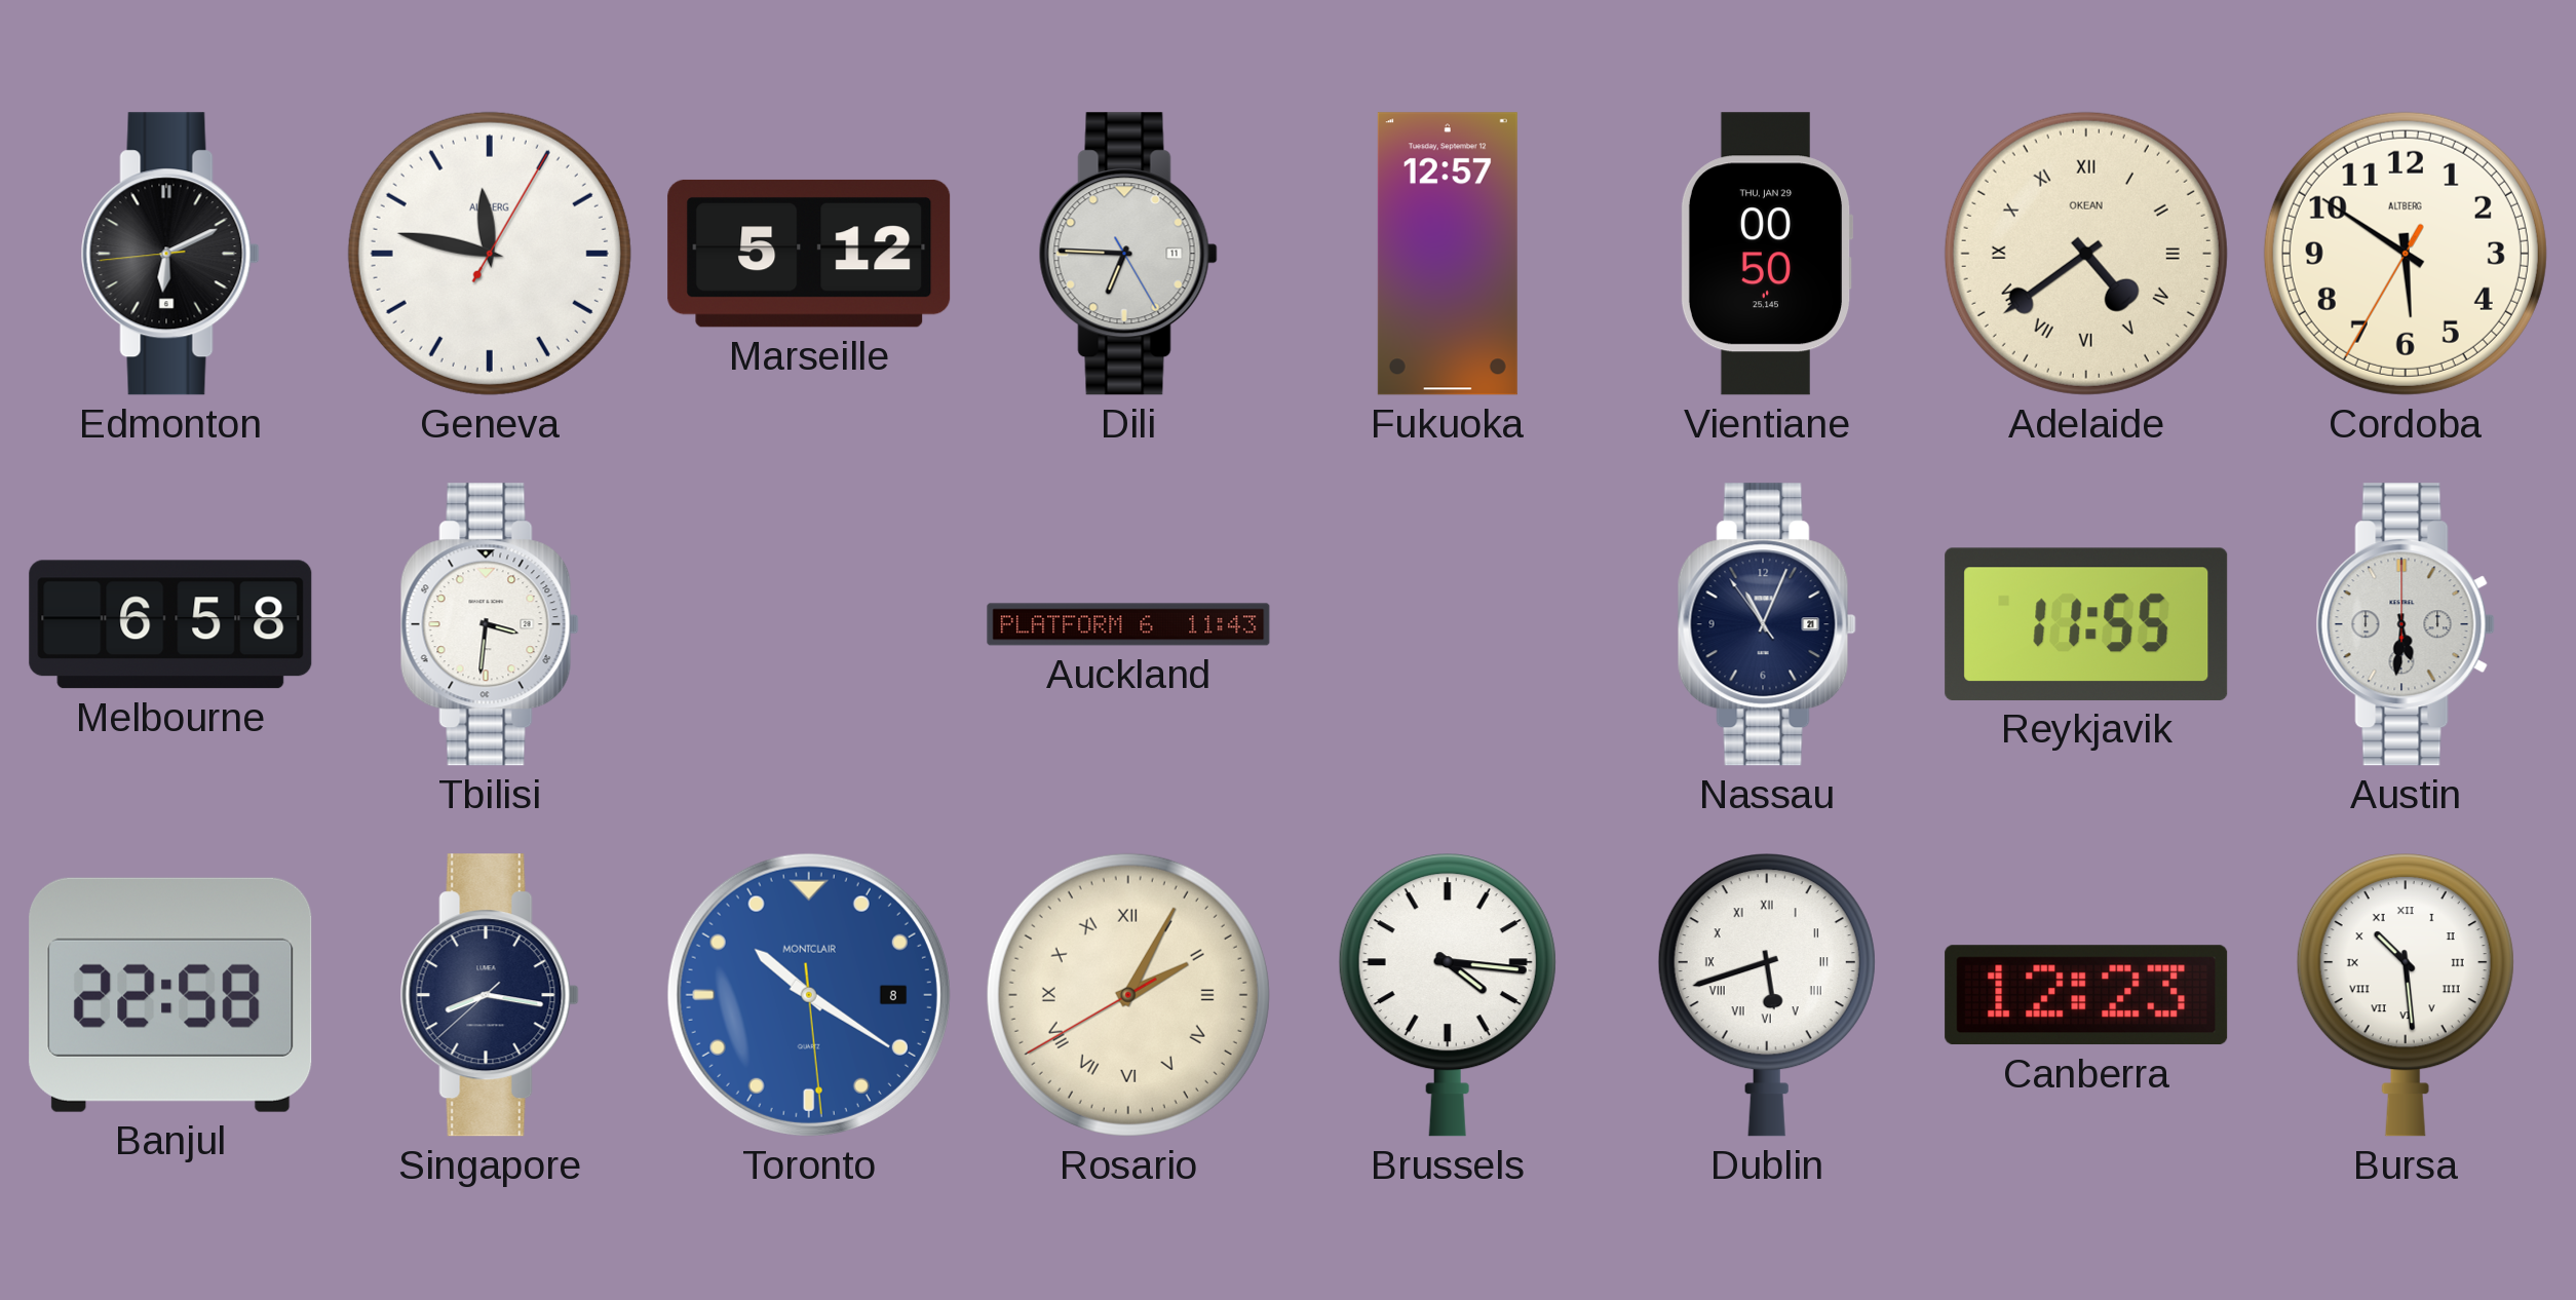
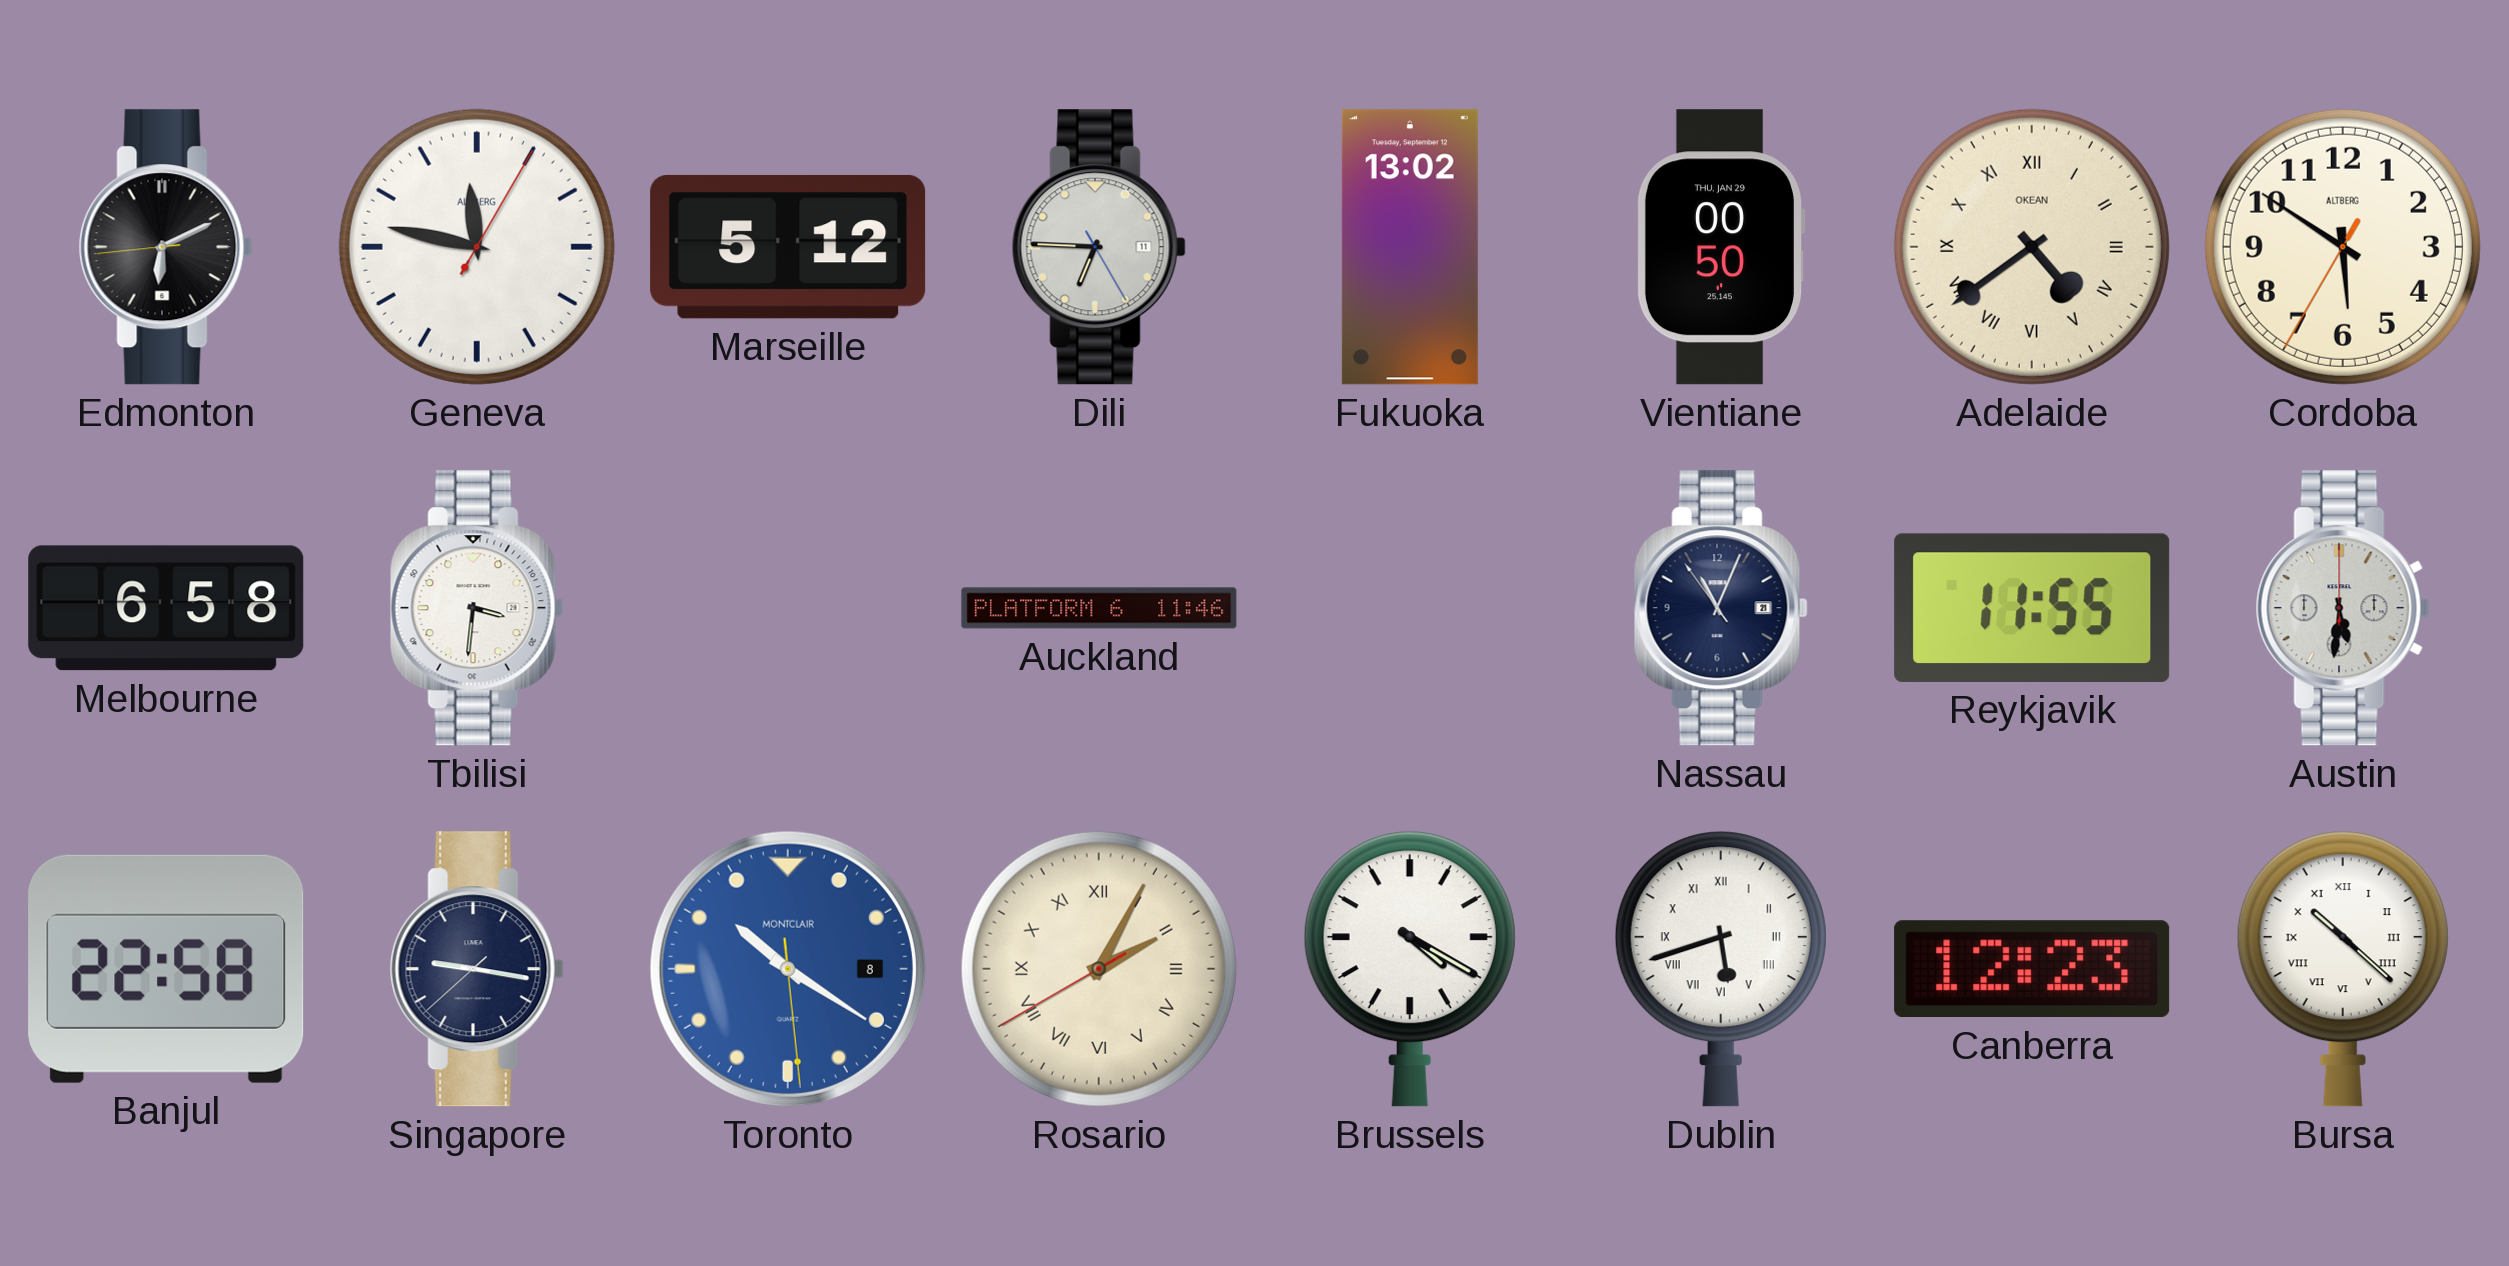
Fukuoka: 12:57 -> 13:02
Auckland: 11:43 -> 11:46
Singapore: 8:16 -> 9:16
Brussels: 4:16 -> 4:20
Bursa: 10:29 -> 10:22
